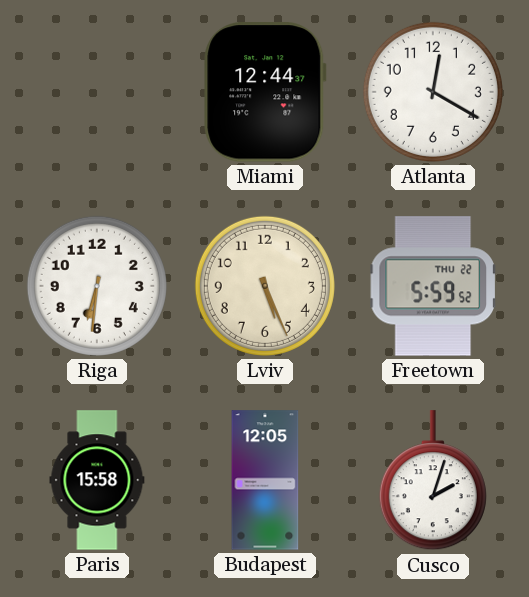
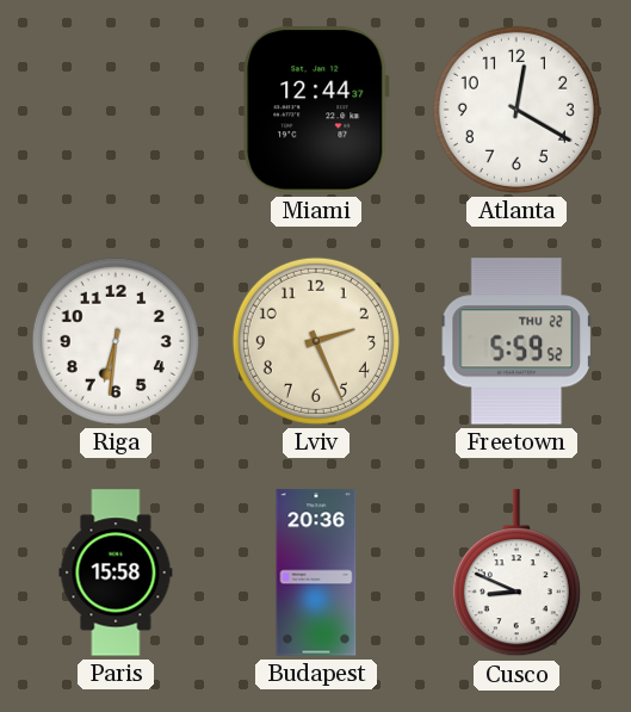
Lviv: 5:26 -> 2:26
Budapest: 12:05 -> 20:36
Cusco: 2:03 -> 8:49
